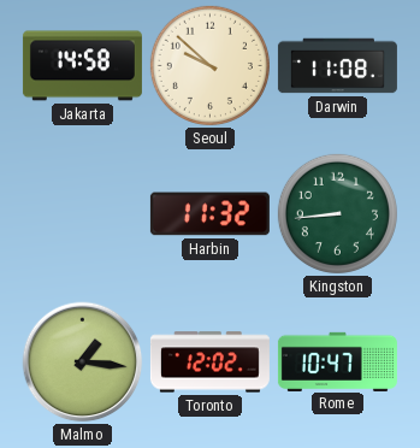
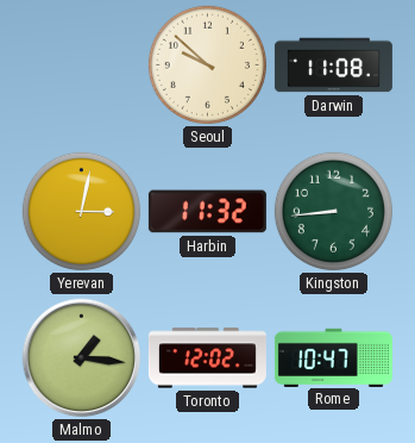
Jakarta: 14:58 -> none
Yerevan: none -> 3:02
